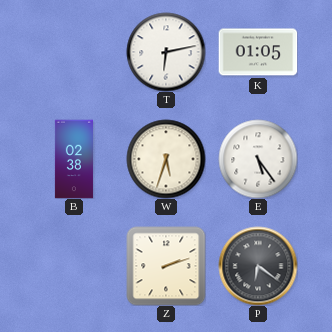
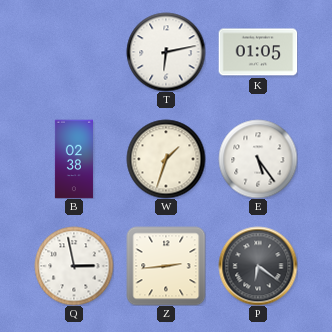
W: 5:33 -> 1:33
Q: none -> 2:58
Z: 2:12 -> 2:44
